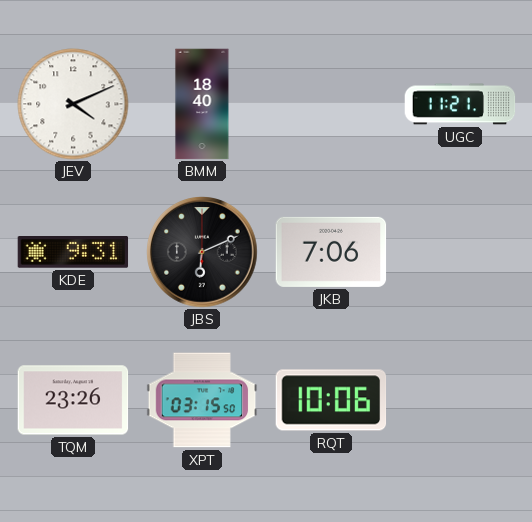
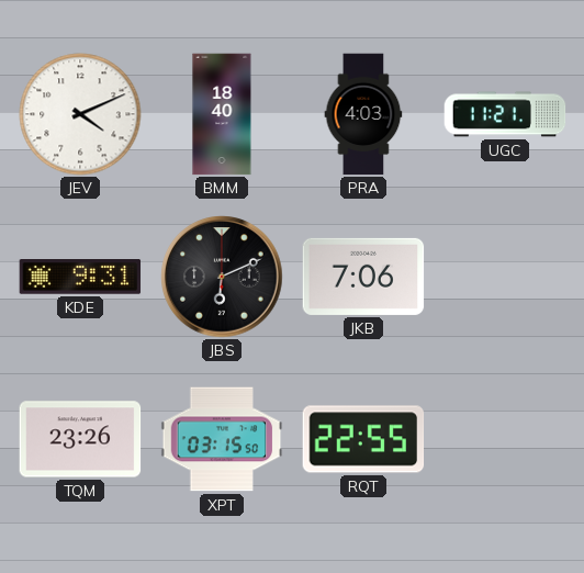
PRA: none -> 4:03
RQT: 10:06 -> 22:55
